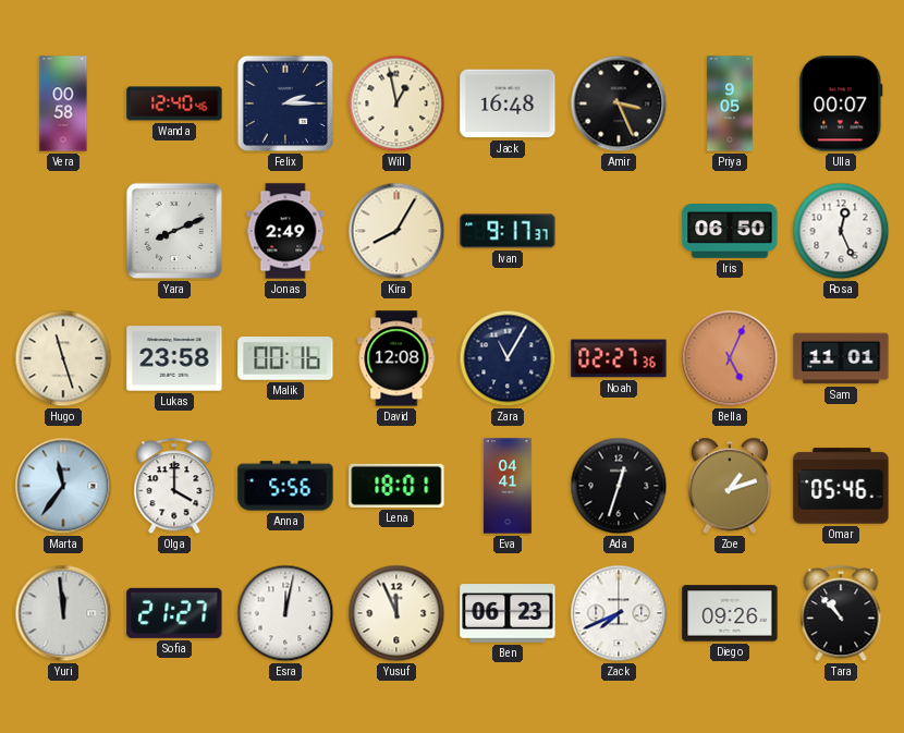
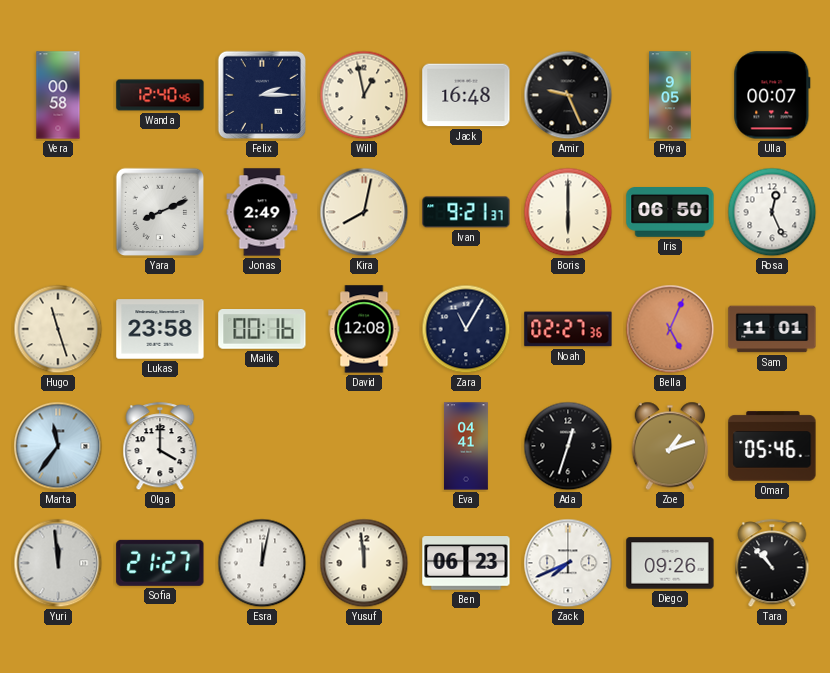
Amir: 3:26 -> 9:26
Kira: 8:05 -> 8:02
Ivan: 9:17 -> 9:21
Boris: none -> 6:00
Anna: 5:56 -> none
Lena: 18:01 -> none
Yusuf: 11:56 -> 11:59
